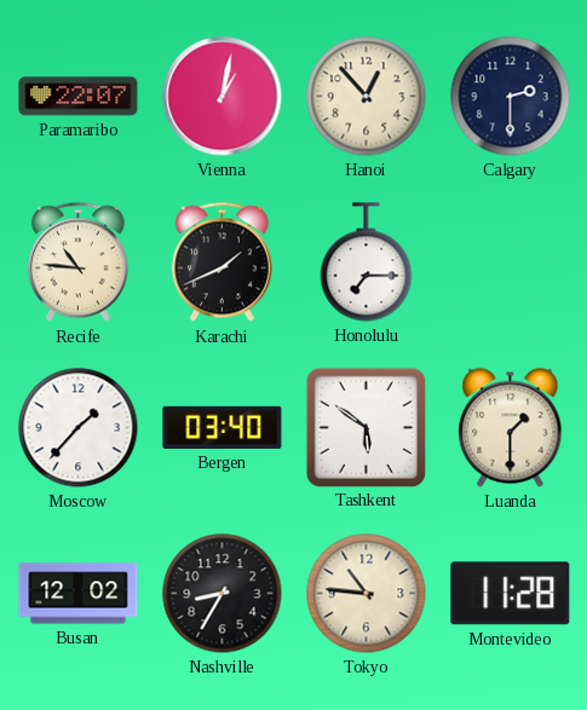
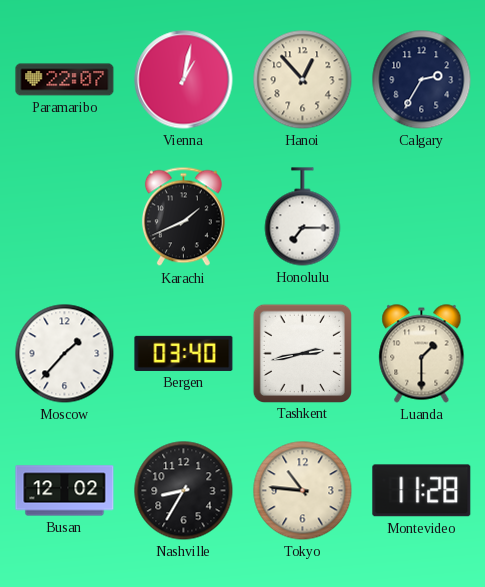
Calgary: 2:30 -> 2:35
Recife: 10:46 -> none
Tashkent: 5:51 -> 2:43
